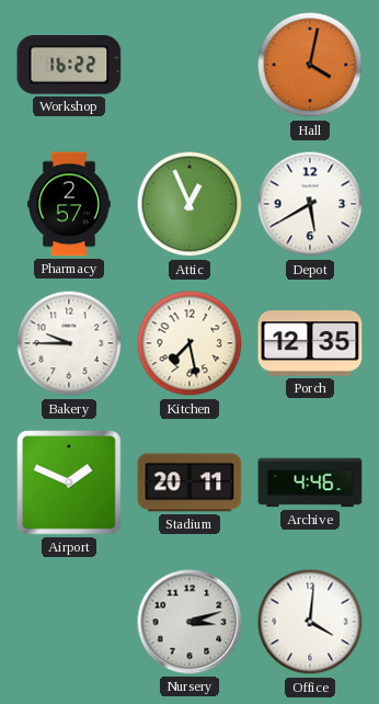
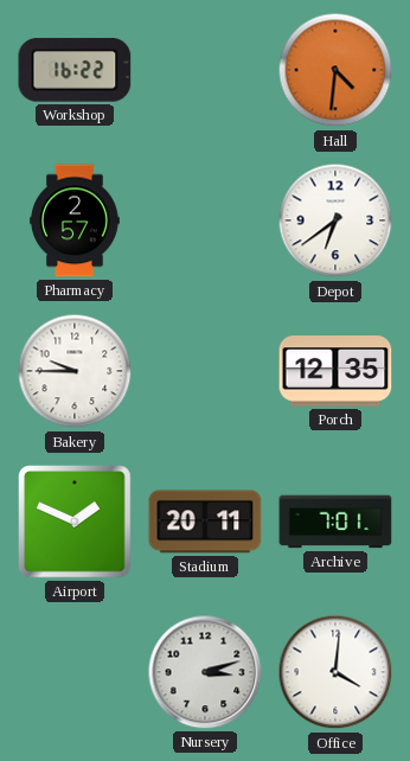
Hall: 4:02 -> 4:31
Attic: 12:56 -> none
Depot: 5:40 -> 6:39
Kitchen: 7:28 -> none
Archive: 4:46 -> 7:01
